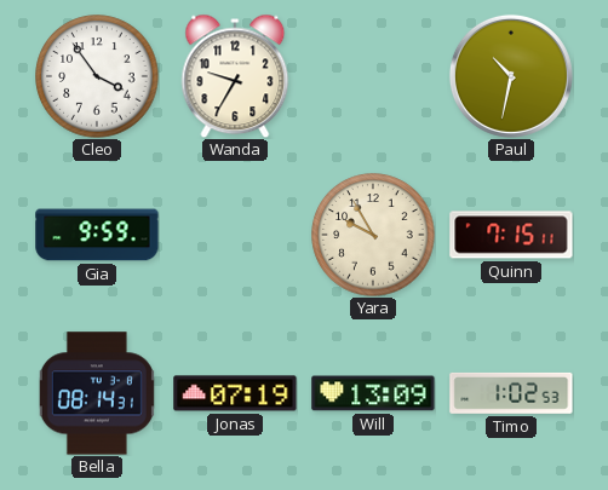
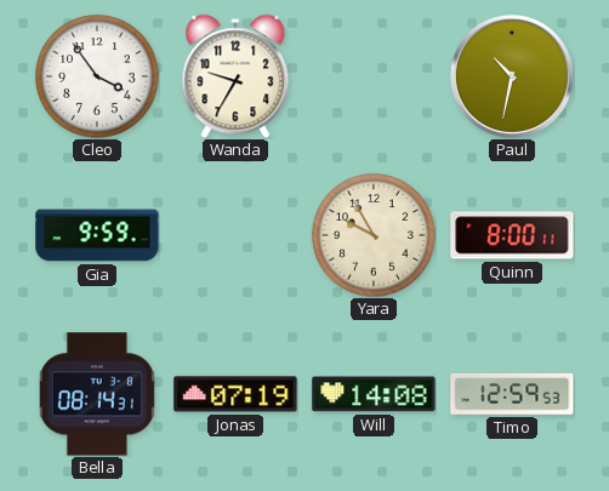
Quinn: 7:15 -> 8:00
Will: 13:09 -> 14:08
Timo: 1:02 -> 12:59
